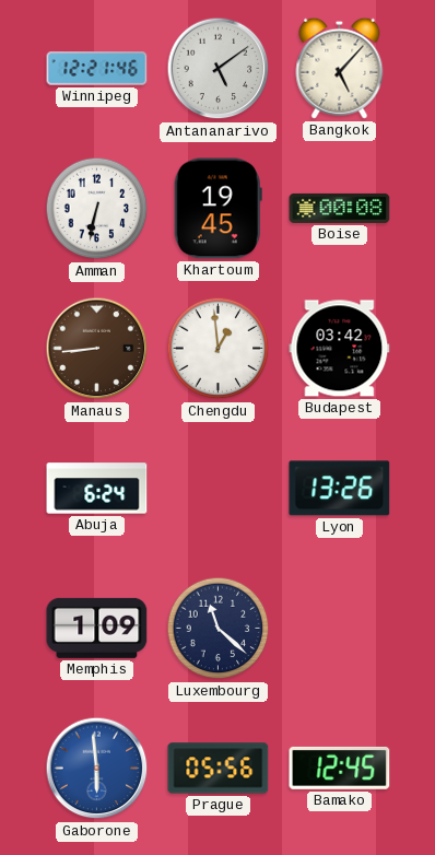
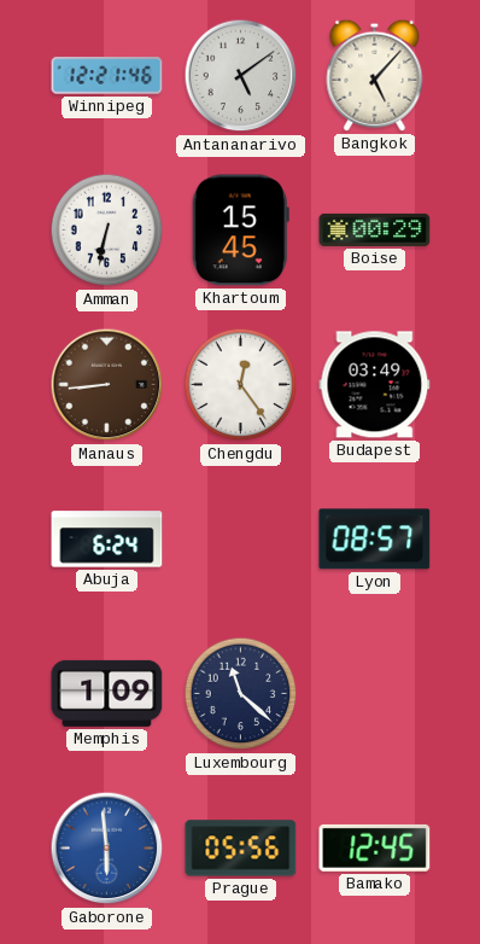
Khartoum: 19:45 -> 15:45
Boise: 00:08 -> 00:29
Chengdu: 12:59 -> 12:24
Budapest: 03:42 -> 03:49
Lyon: 13:26 -> 08:57
